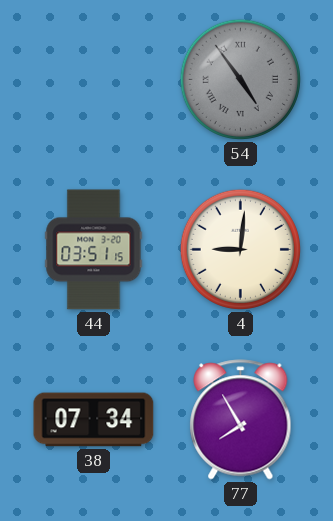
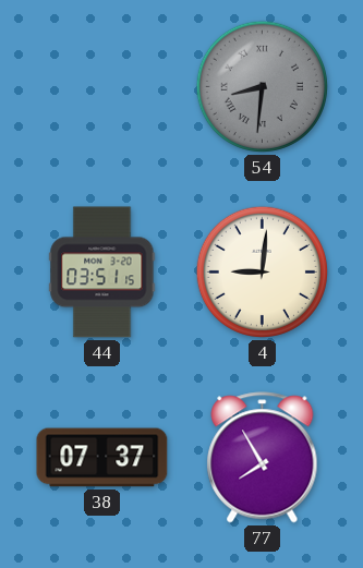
54: 4:54 -> 8:31
38: 07:34 -> 07:37
